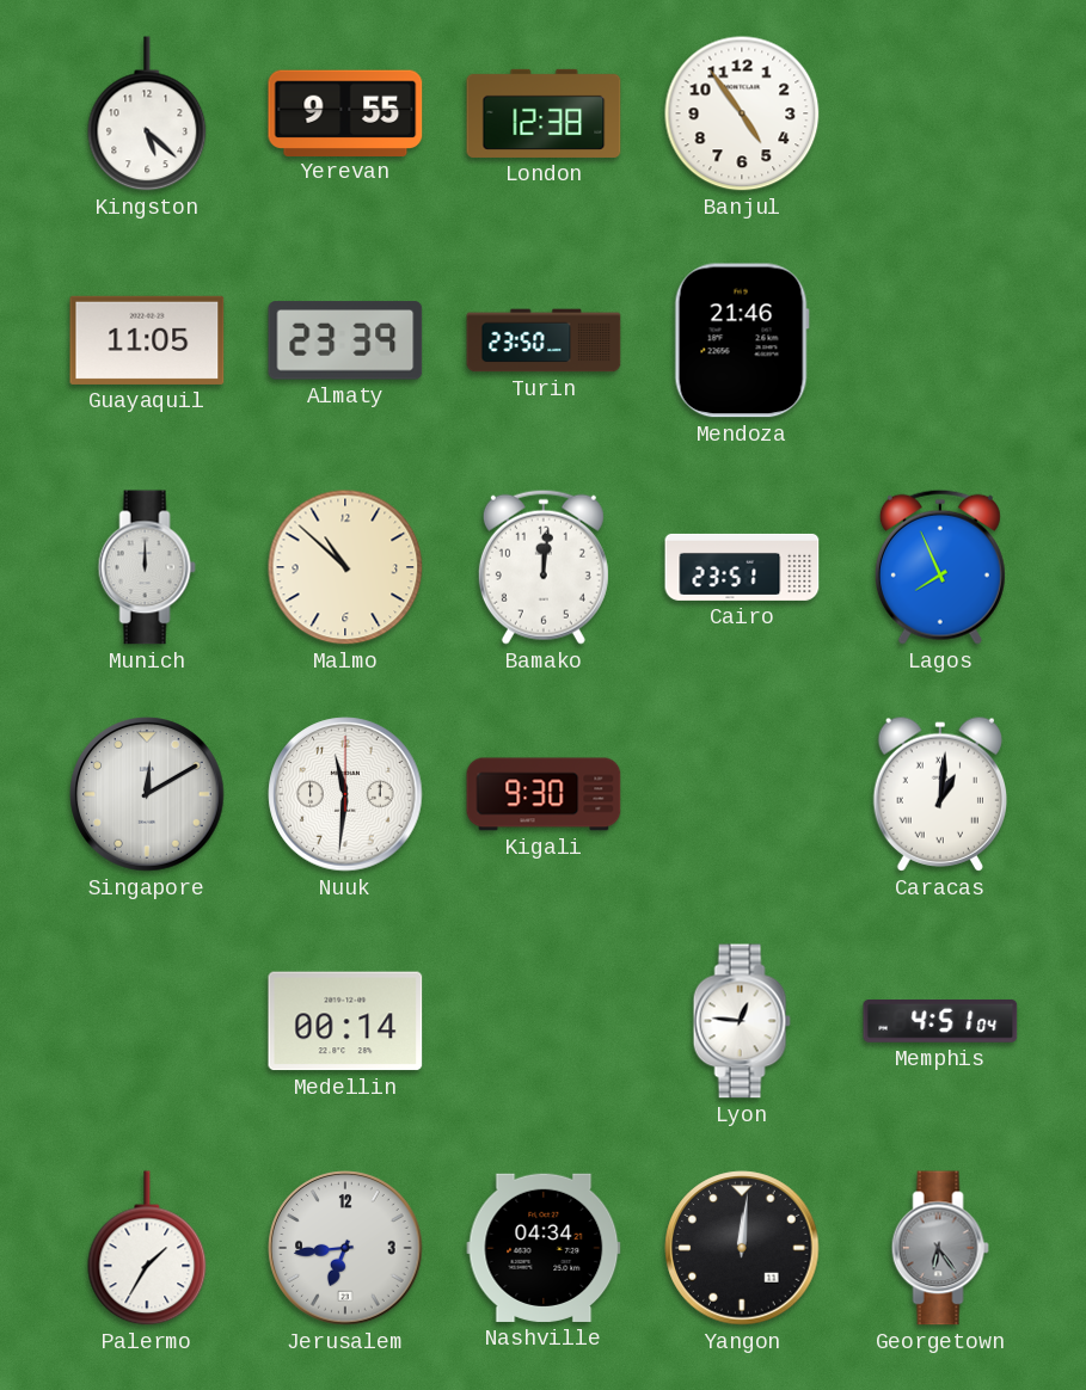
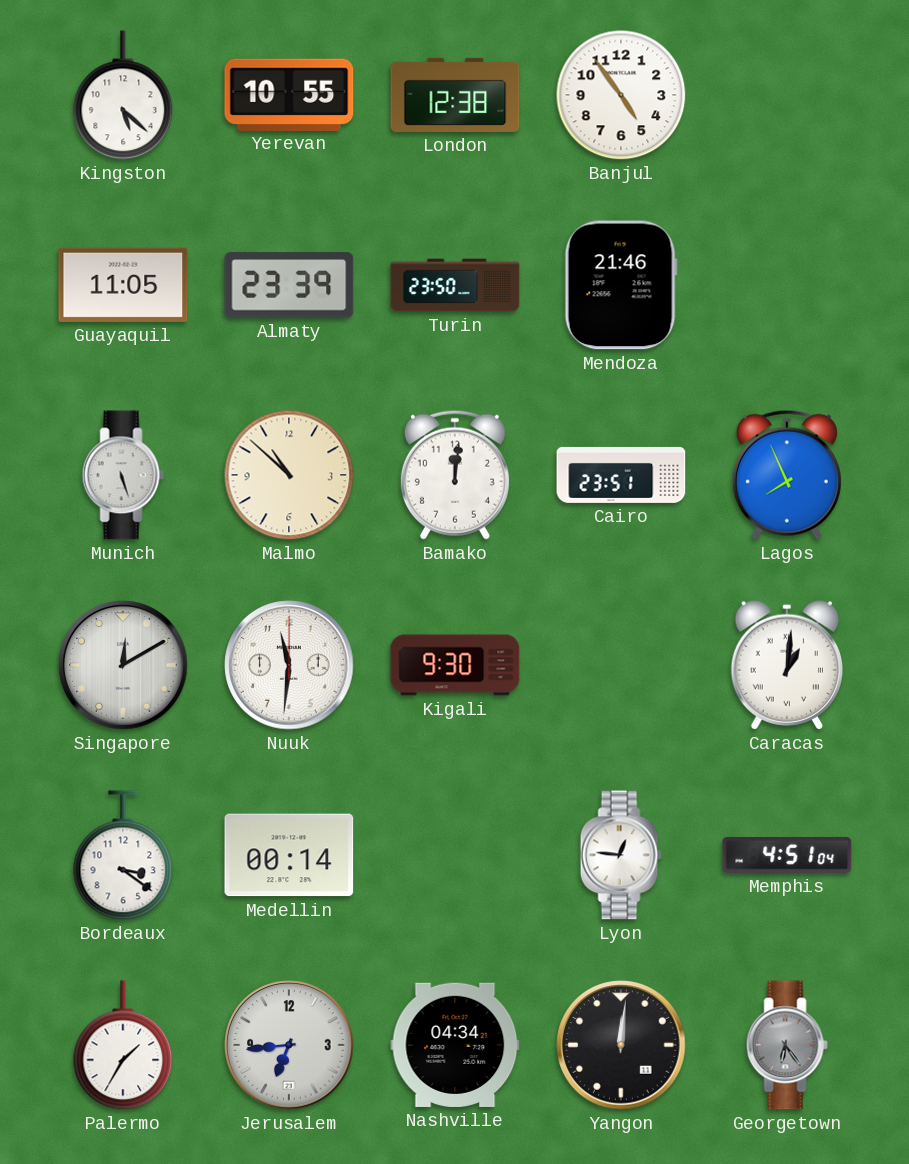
Yerevan: 9:55 -> 10:55
Munich: 12:00 -> 5:27
Bordeaux: none -> 3:21
